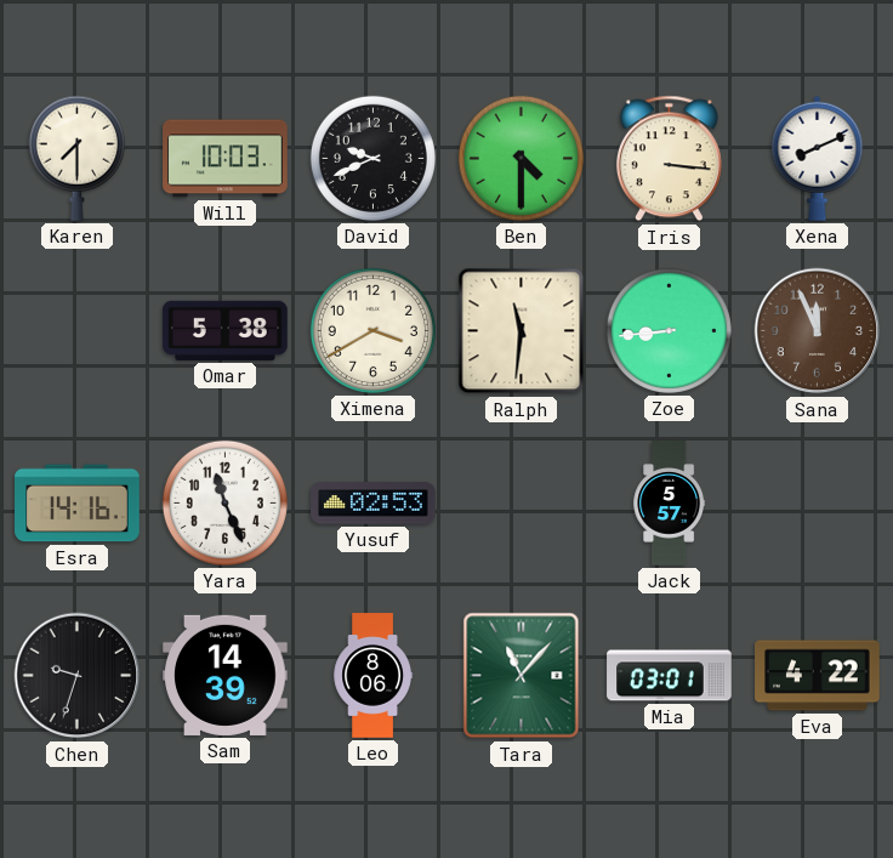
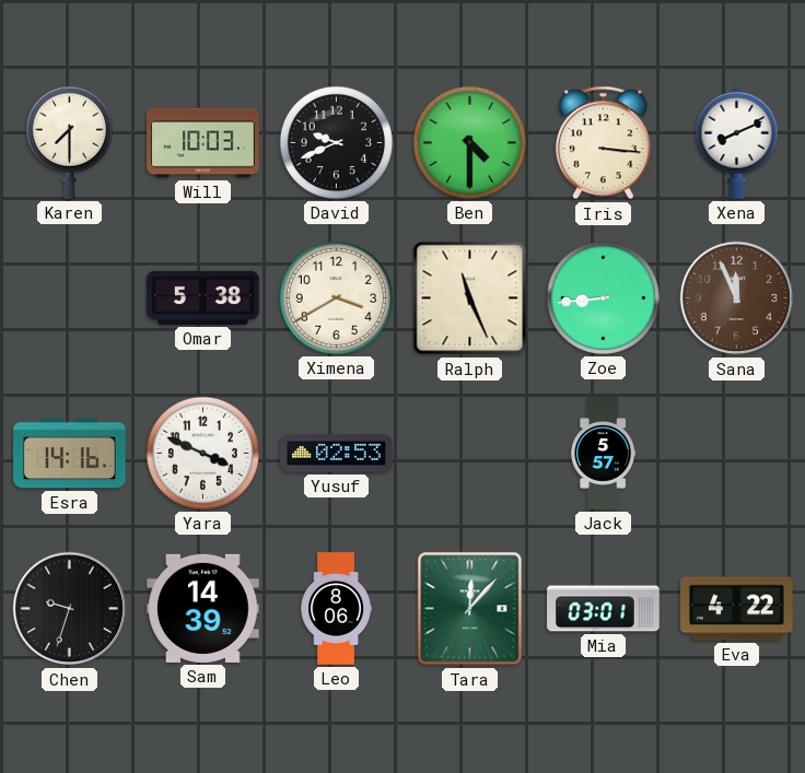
Ralph: 11:31 -> 11:26
Yara: 11:26 -> 3:49
Tara: 11:07 -> 12:07
